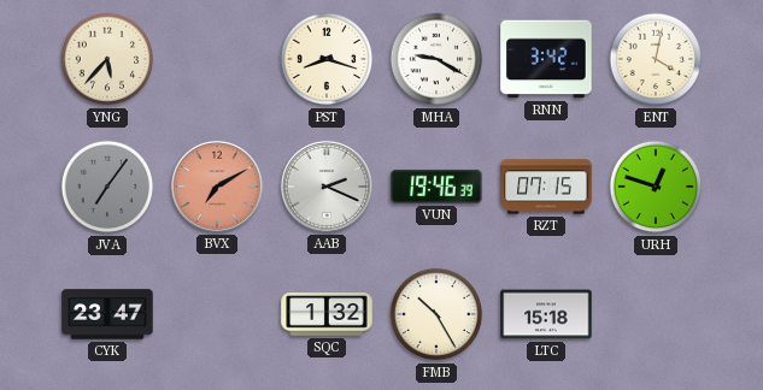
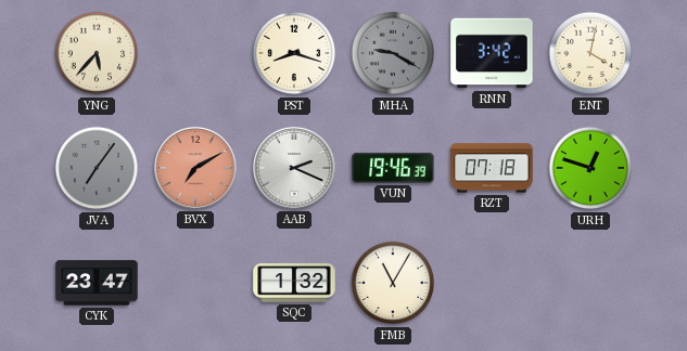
MHA dial: white -> grey
RZT: 07:15 -> 07:18
FMB: 10:25 -> 11:05
LTC: 15:18 -> none
